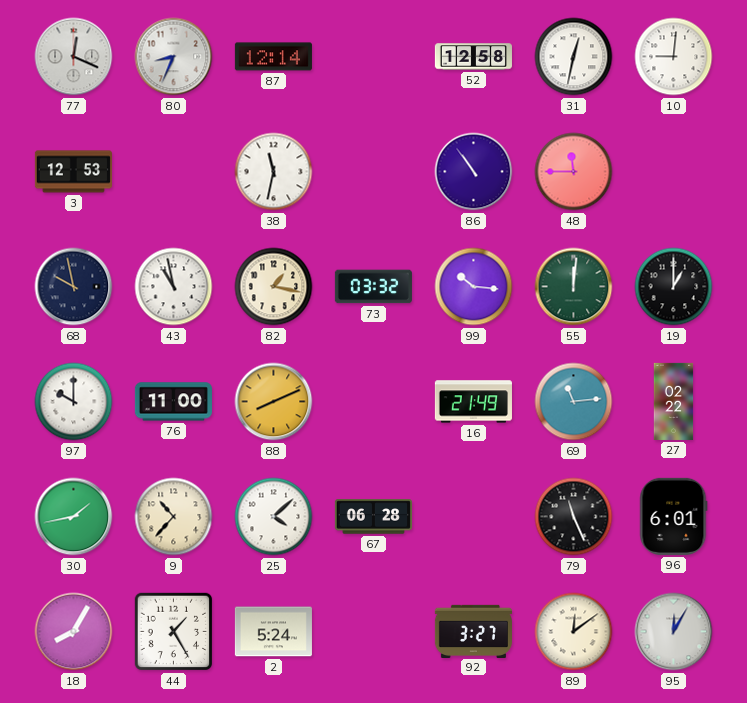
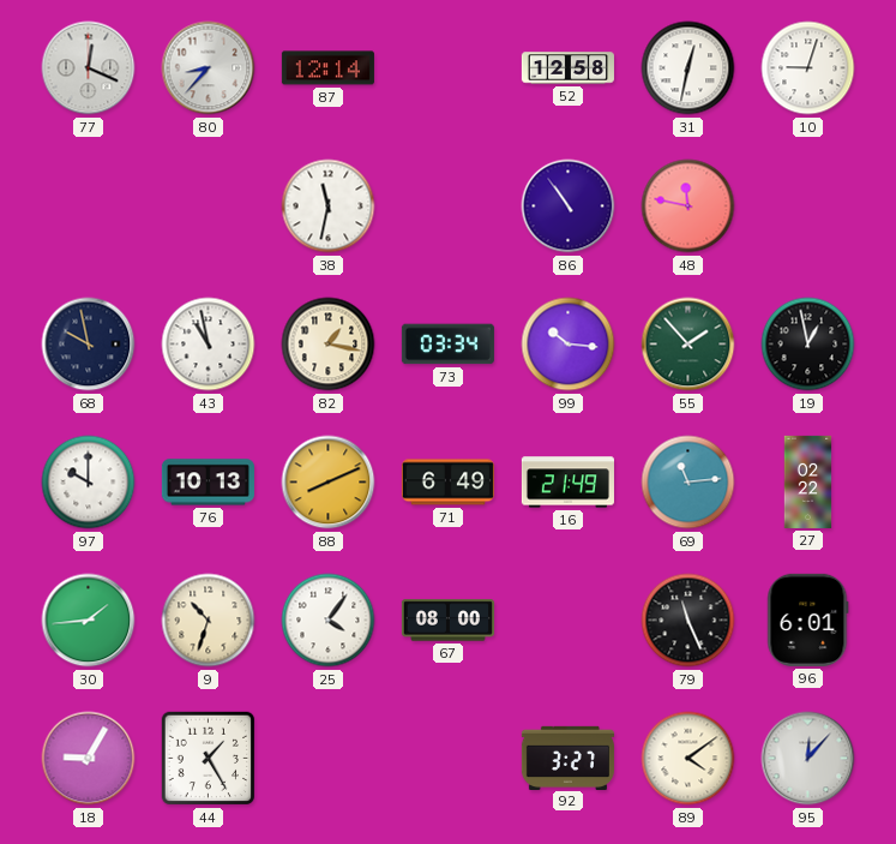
80: 8:34 -> 8:37
10: 9:01 -> 9:03
3: 12:53 -> none
48: 11:45 -> 11:47
73: 03:32 -> 03:34
55: 12:01 -> 1:53
19: 1:00 -> 12:58
76: 11:00 -> 10:13
71: none -> 6:49
30: 1:43 -> 1:44
9: 10:37 -> 10:33
25: 4:08 -> 4:06
67: 06:28 -> 08:00
18: 8:05 -> 9:05
2: 5:24 -> none
89: 12:09 -> 4:09
95: 12:05 -> 12:07
